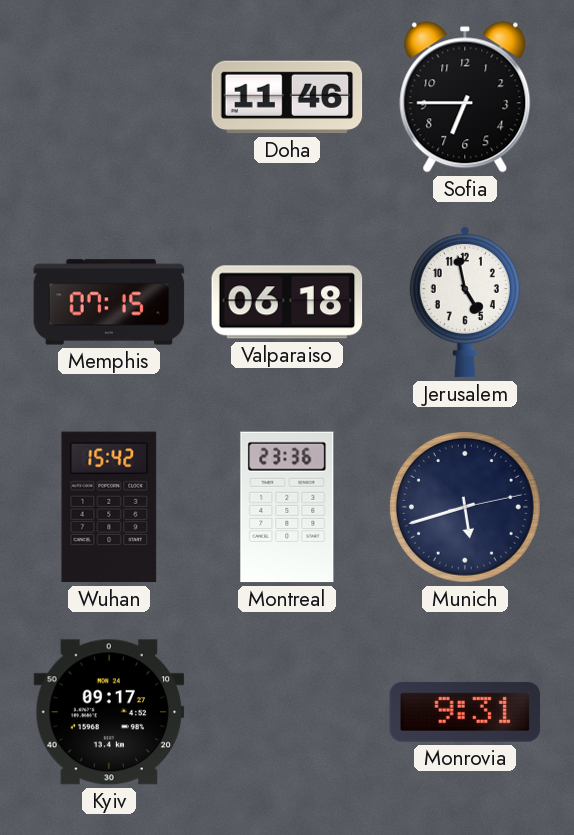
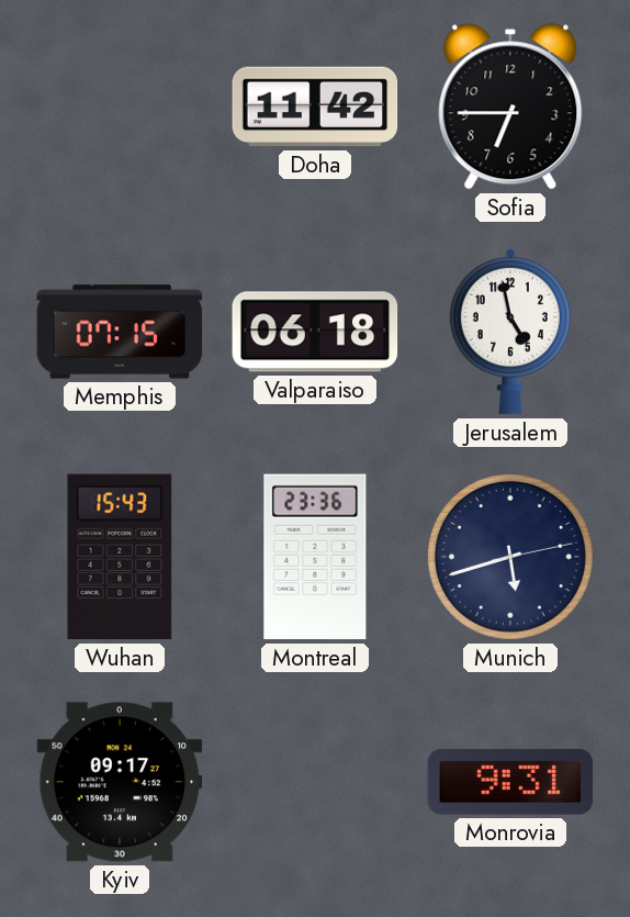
Doha: 11:46 -> 11:42
Wuhan: 15:42 -> 15:43
